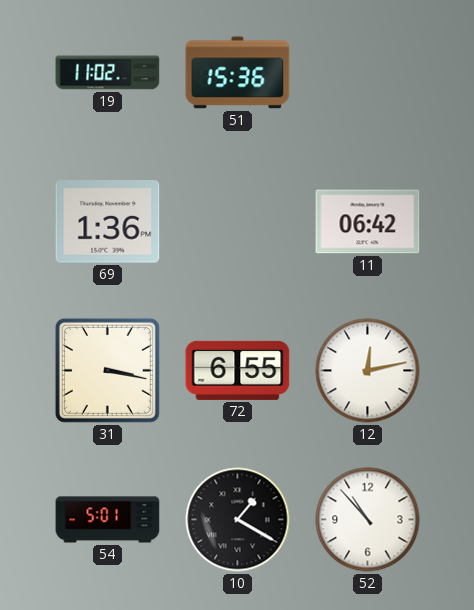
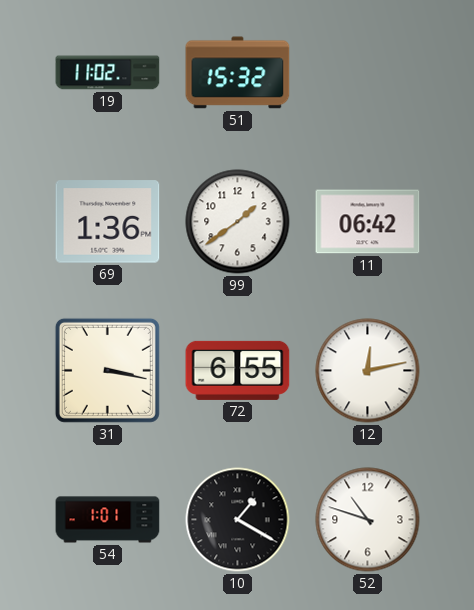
51: 15:36 -> 15:32
99: none -> 1:39
54: 5:01 -> 1:01
52: 10:53 -> 10:48
